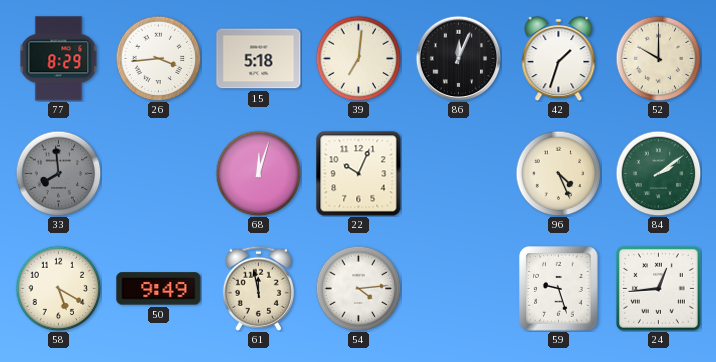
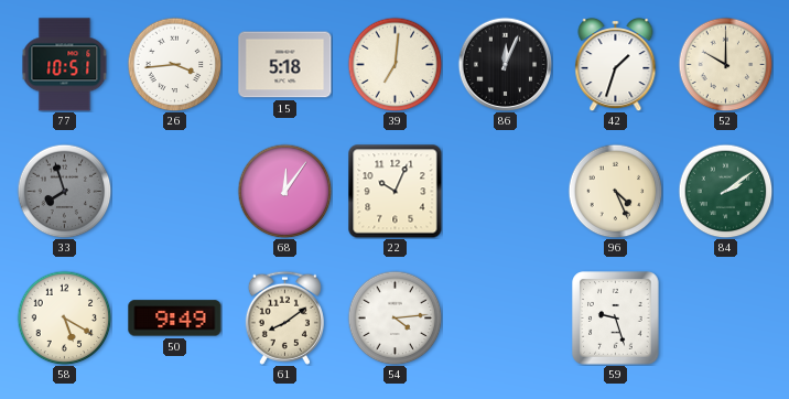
77: 8:29 -> 10:51
33: 7:59 -> 7:57
68: 12:03 -> 12:06
61: 11:58 -> 8:09
24: 12:44 -> none
